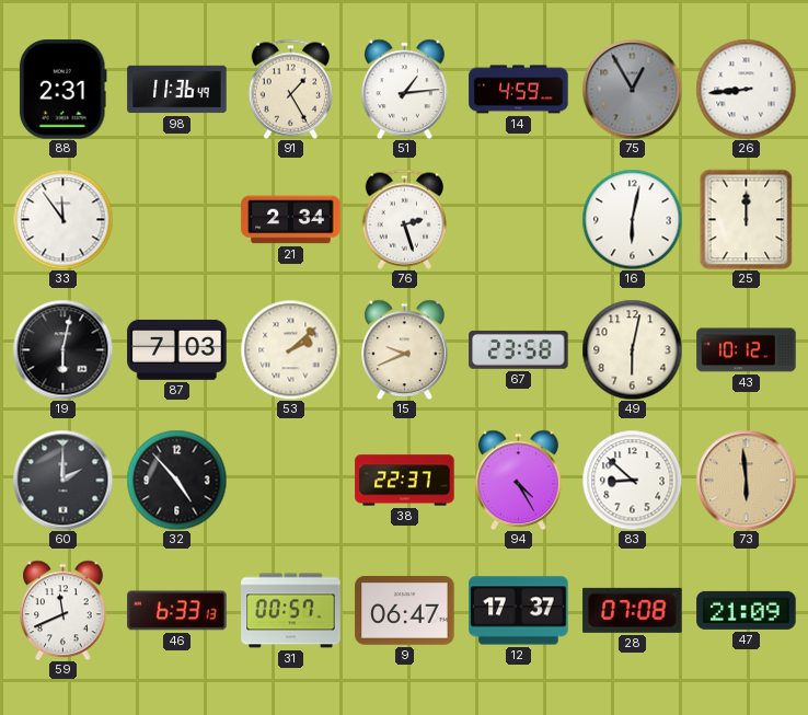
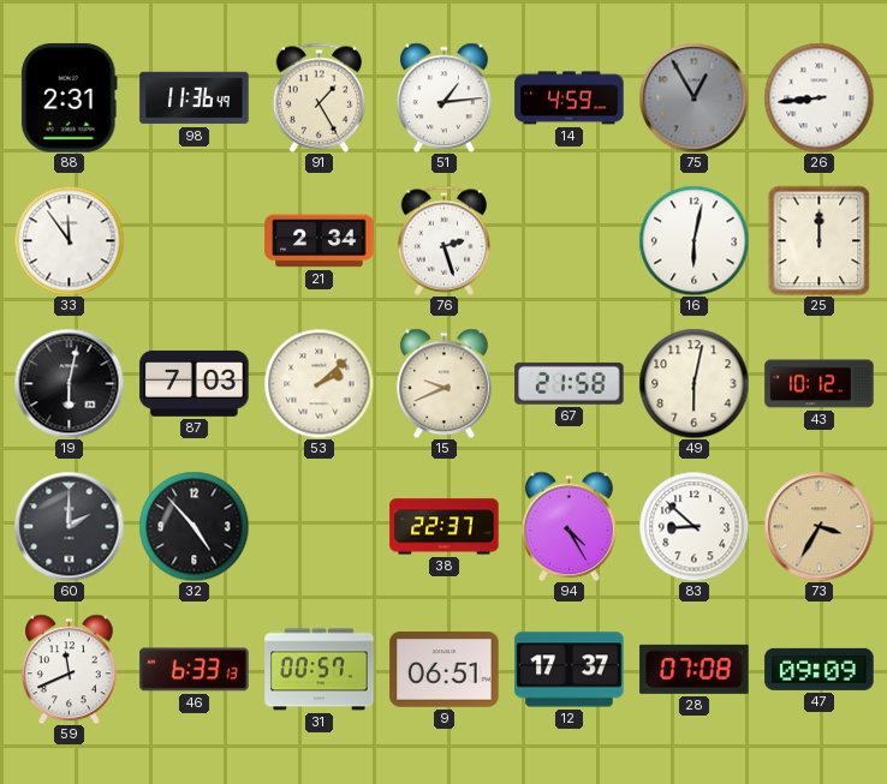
67: 23:58 -> 21:58
73: 5:59 -> 3:35
9: 06:47 -> 06:51
47: 21:09 -> 09:09
